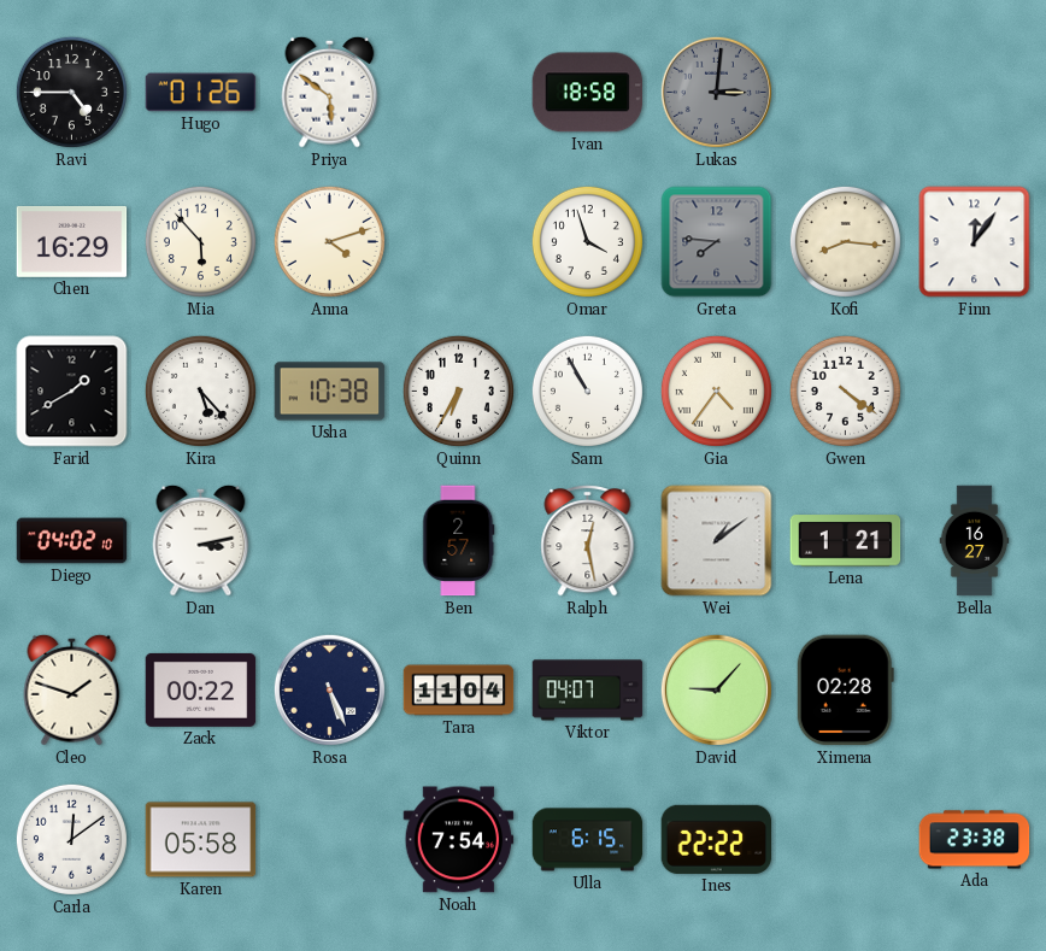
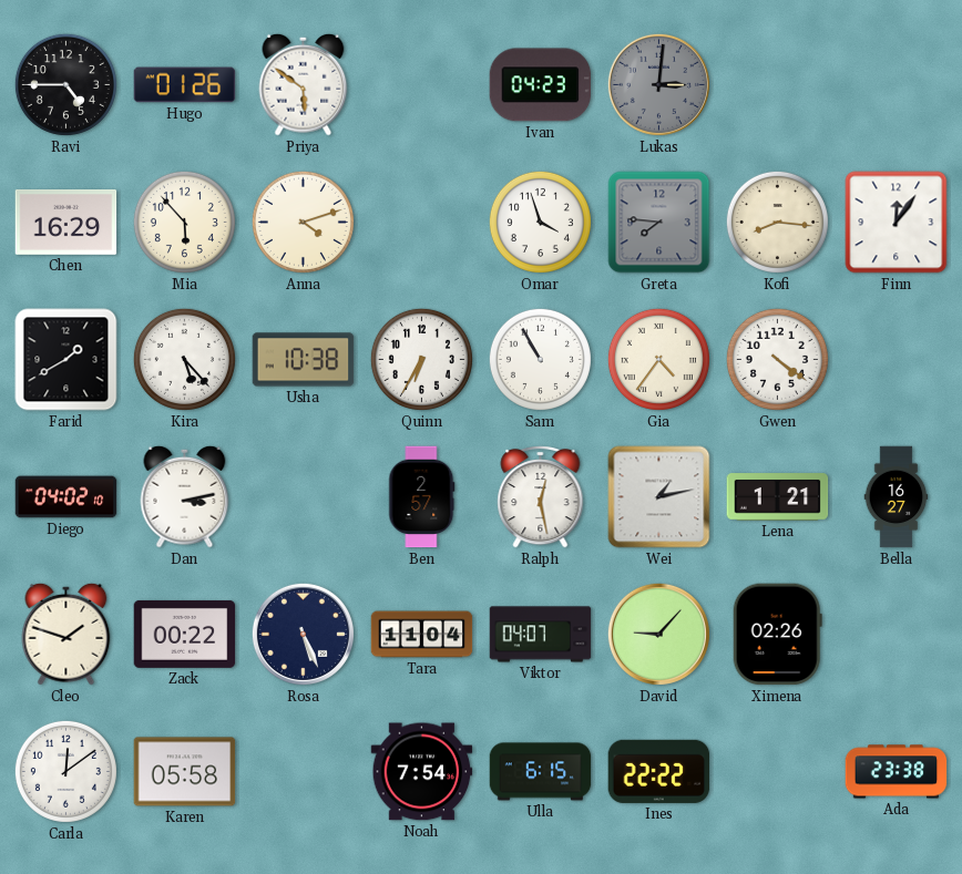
Ivan: 18:58 -> 04:23
Wei: 1:09 -> 1:13
Ximena: 02:28 -> 02:26
